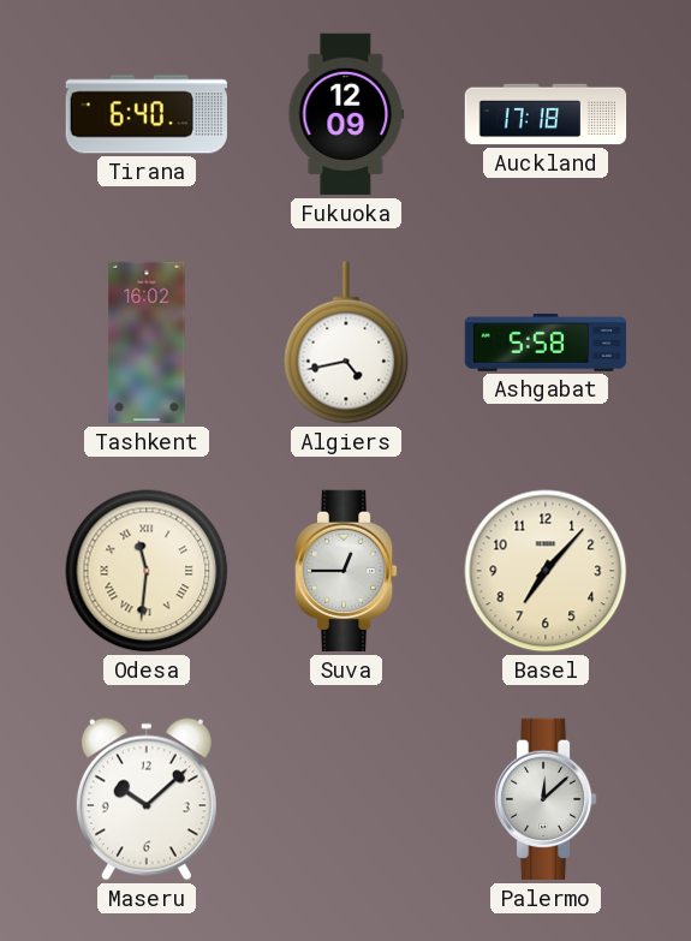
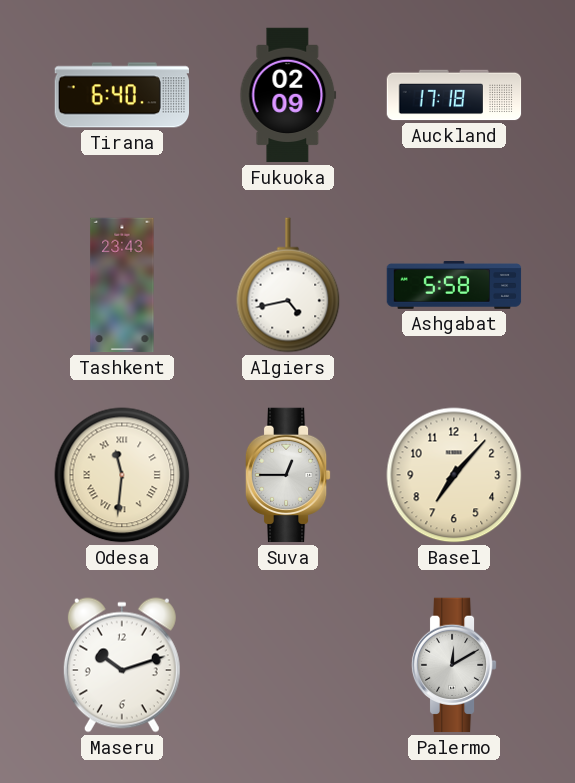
Fukuoka: 12:09 -> 02:09
Tashkent: 16:02 -> 23:43
Maseru: 10:08 -> 10:12
Palermo: 12:08 -> 12:10
